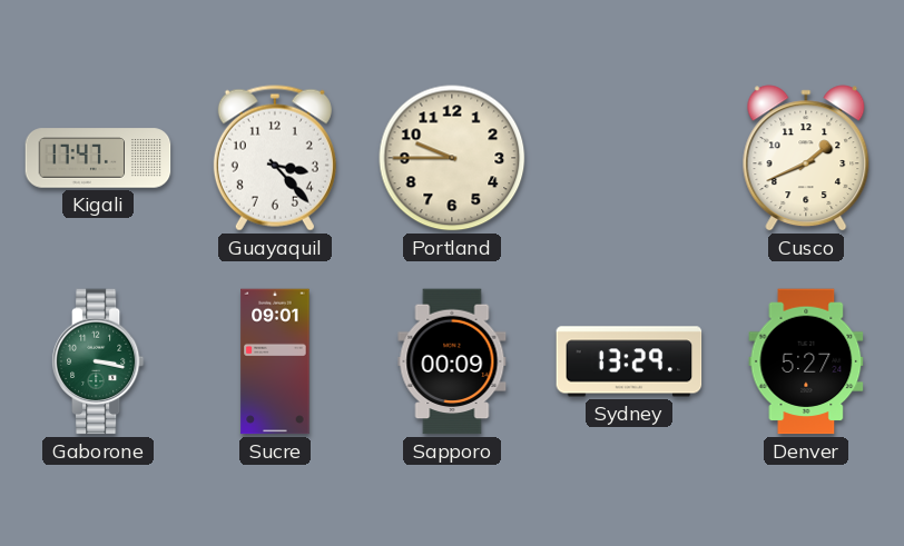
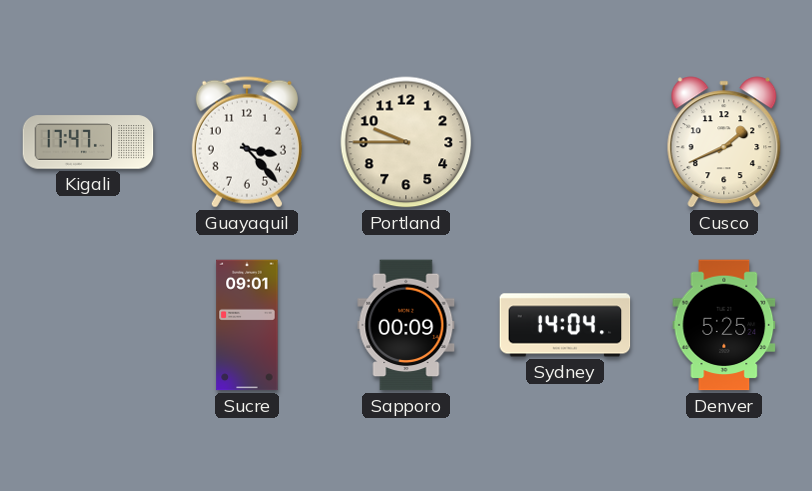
Gaborone: 3:17 -> none
Sydney: 13:29 -> 14:04
Denver: 5:27 -> 5:25
